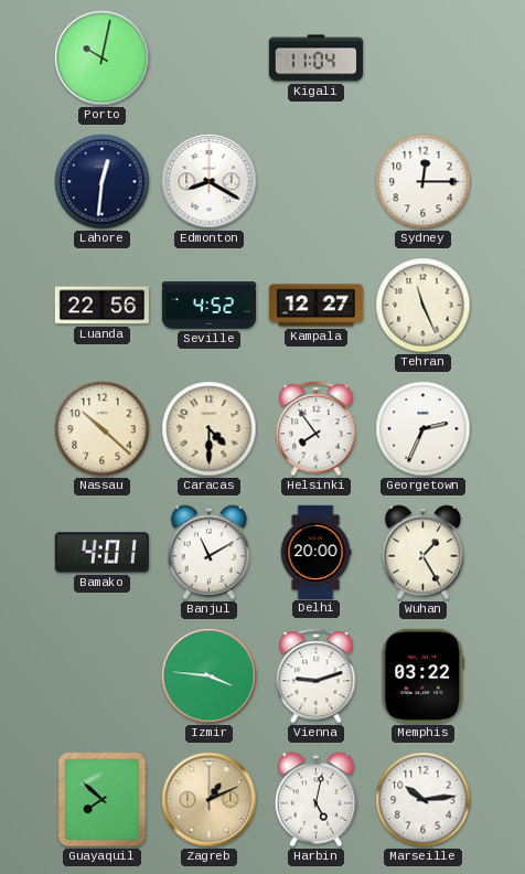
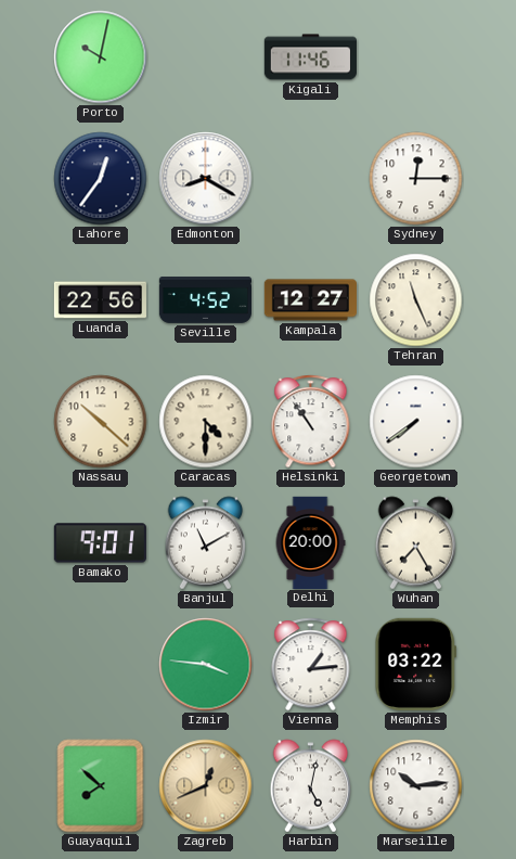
Kigali: 11:04 -> 11:46
Lahore: 12:31 -> 12:36
Helsinki: 7:54 -> 10:54
Georgetown: 2:34 -> 7:39
Bamako: 4:01 -> 9:01
Wuhan: 1:25 -> 7:25
Vienna: 9:12 -> 1:14
Zagreb: 1:11 -> 12:41
